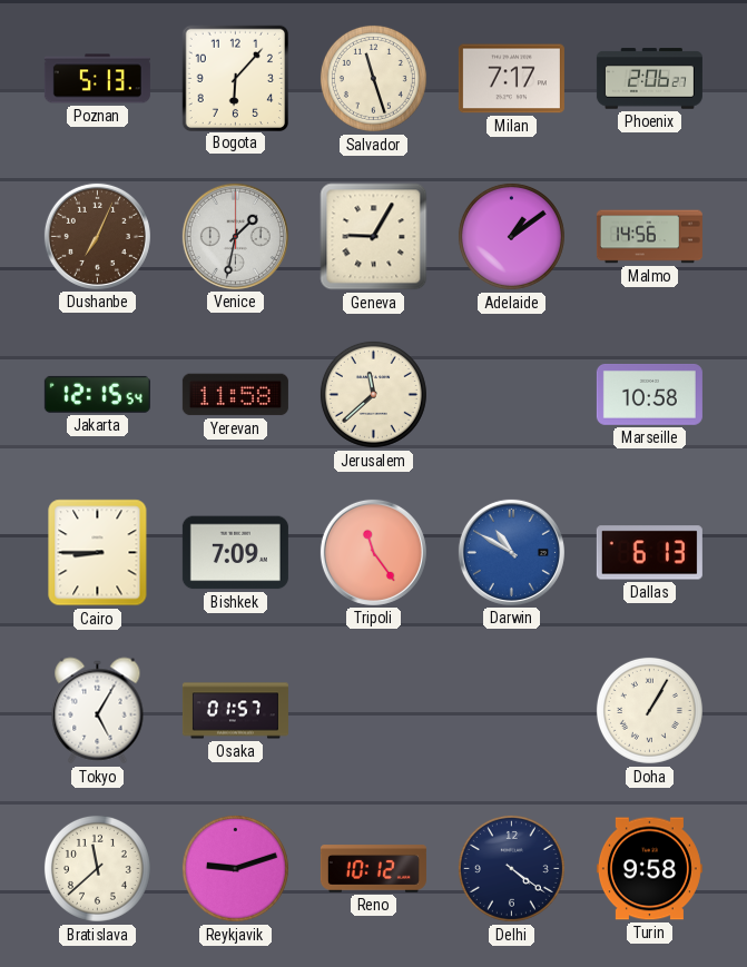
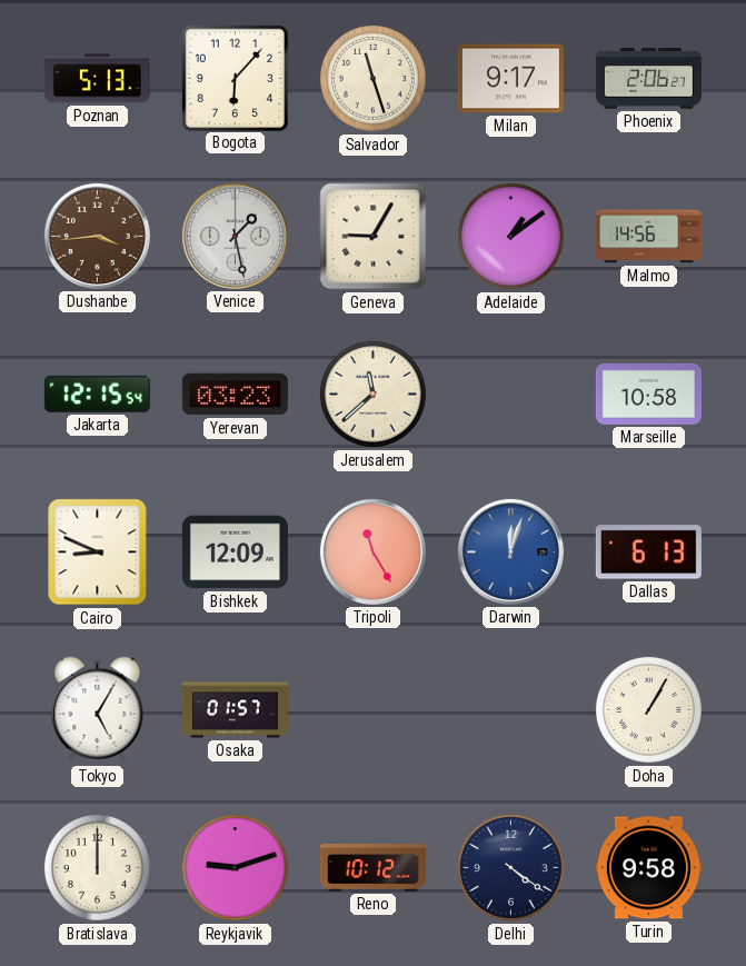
Milan: 7:17 -> 9:17
Dushanbe: 7:04 -> 3:44
Venice: 1:32 -> 1:28
Yerevan: 11:58 -> 03:23
Cairo: 8:45 -> 8:49
Bishkek: 7:09 -> 12:09
Tripoli: 11:24 -> 11:25
Darwin: 10:50 -> 12:03
Bratislava: 11:38 -> 12:00
